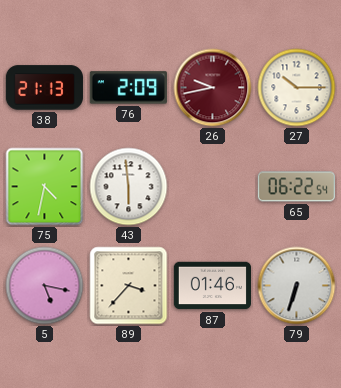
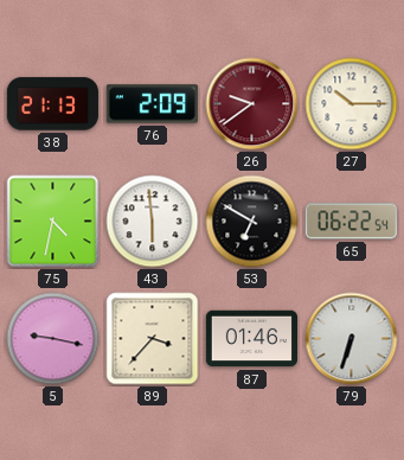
26: 9:43 -> 9:39
53: none -> 6:50
5: 5:17 -> 9:17
